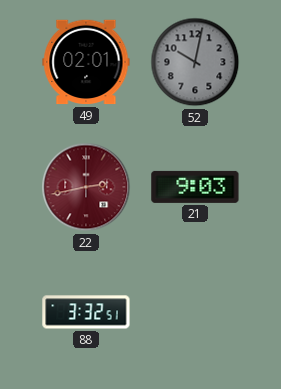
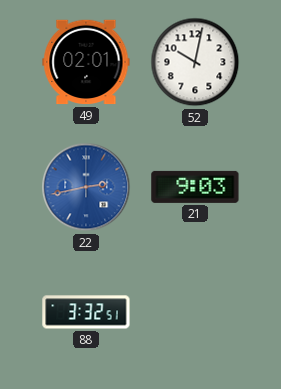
52 dial: grey -> white
22 dial: burgundy -> blue
